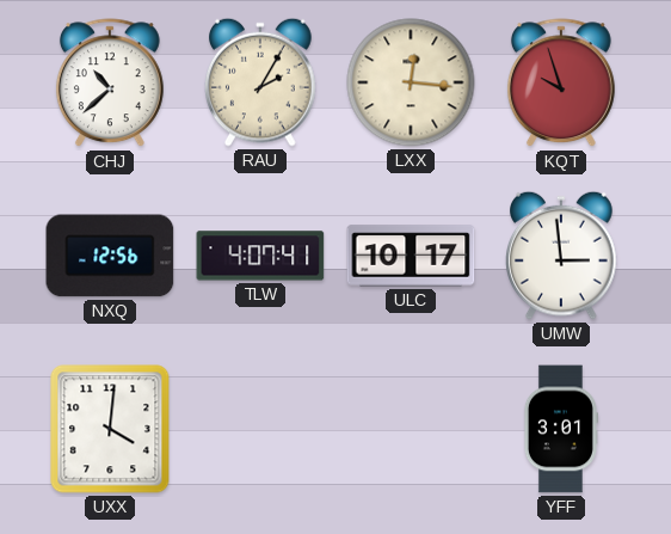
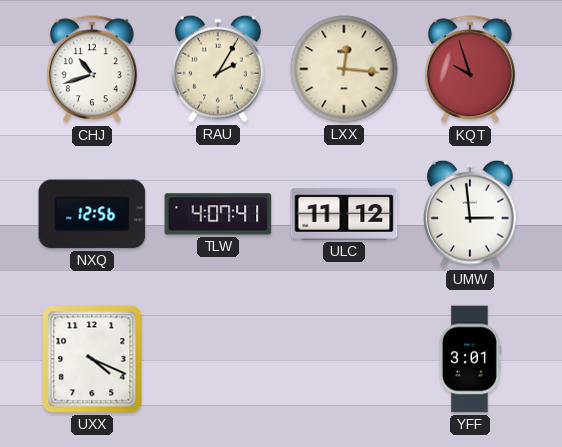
CHJ: 10:38 -> 10:42
ULC: 10:17 -> 11:12
UXX: 4:01 -> 4:19
